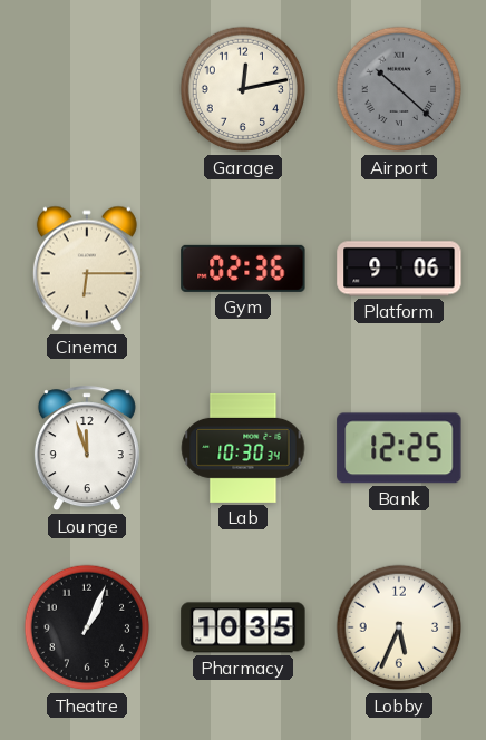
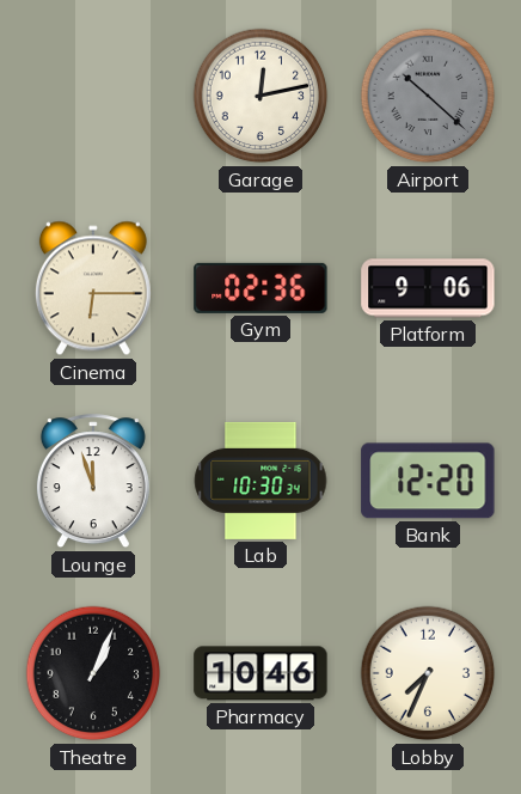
Bank: 12:25 -> 12:20
Pharmacy: 10:35 -> 10:46
Lobby: 5:34 -> 7:34
